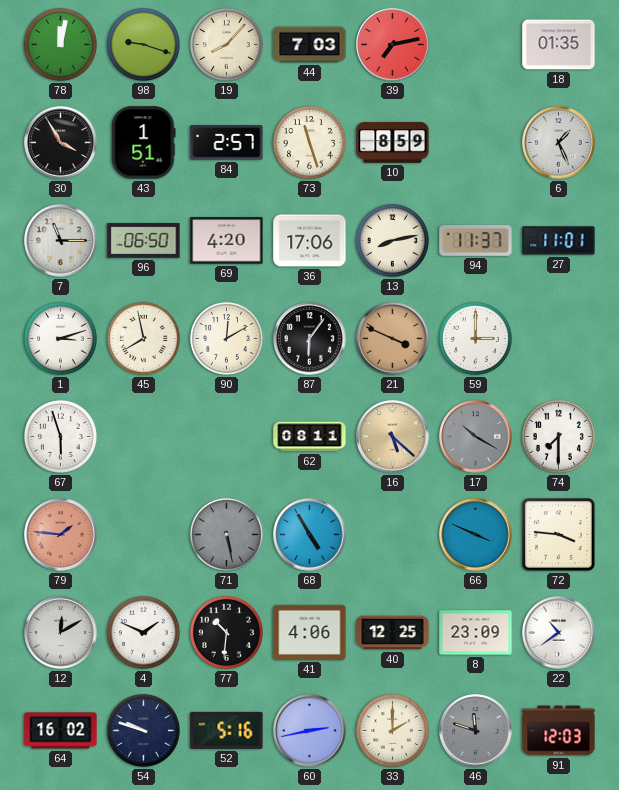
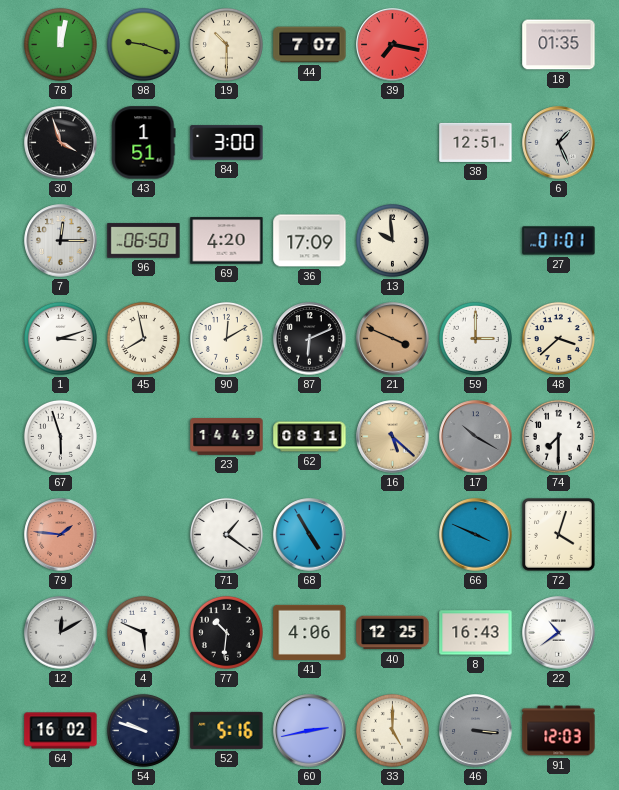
19: 8:07 -> 10:30
44: 7:03 -> 7:07
39: 7:13 -> 7:17
30: 3:55 -> 3:57
84: 2:57 -> 3:00
73: 11:27 -> none
10: 8:59 -> none
38: none -> 12:51
7: 11:15 -> 12:15
36: 17:06 -> 17:09
13: 8:13 -> 9:59
94: 11:37 -> none
27: 11:01 -> 01:01
87: 6:06 -> 6:11
48: none -> 3:38
23: none -> 14:49
71: 5:28 -> 1:21
71 dial: grey -> white
72: 3:46 -> 4:03
4: 1:49 -> 5:49
8: 23:09 -> 16:43
33: 2:00 -> 5:00
46: 11:48 -> 3:16
